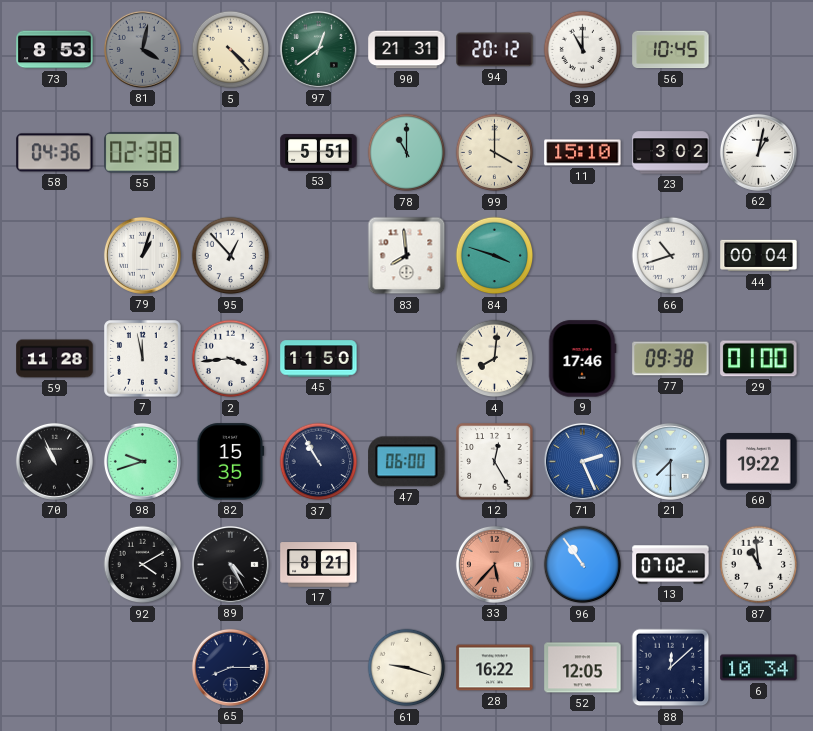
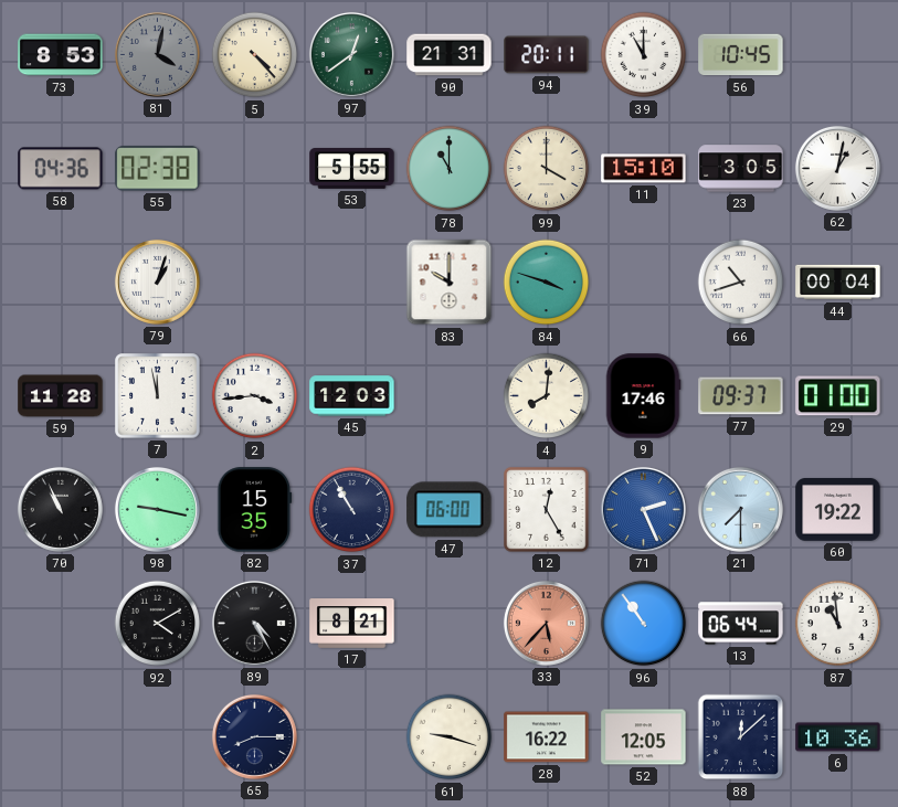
94: 20:12 -> 20:11
53: 5:51 -> 5:55
23: 3:02 -> 3:05
95: 12:53 -> none
83: 7:59 -> 10:00
45: 11:50 -> 12:03
77: 09:38 -> 09:37
98: 9:42 -> 9:17
13: 07:02 -> 06:44
6: 10:34 -> 10:36
